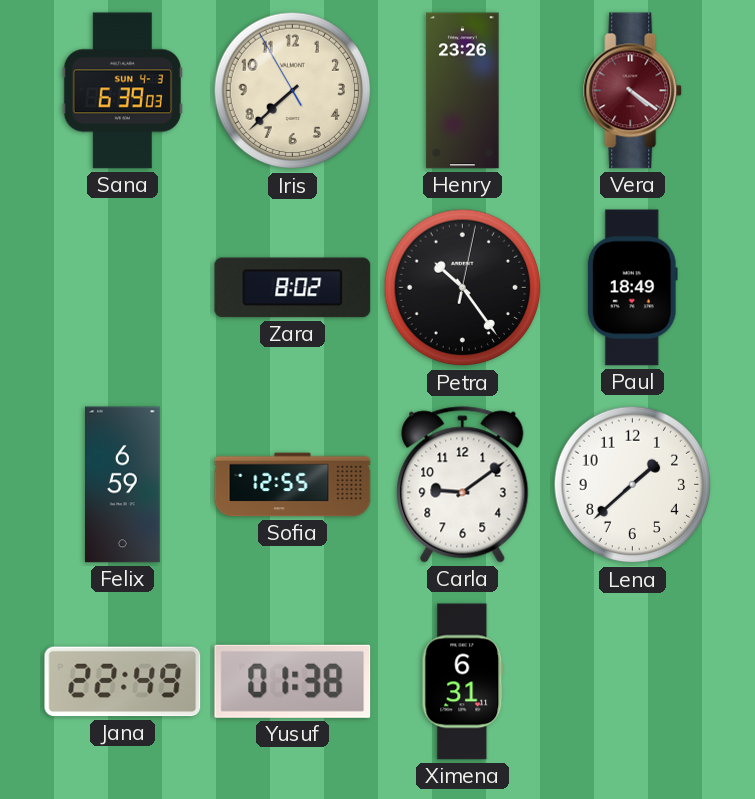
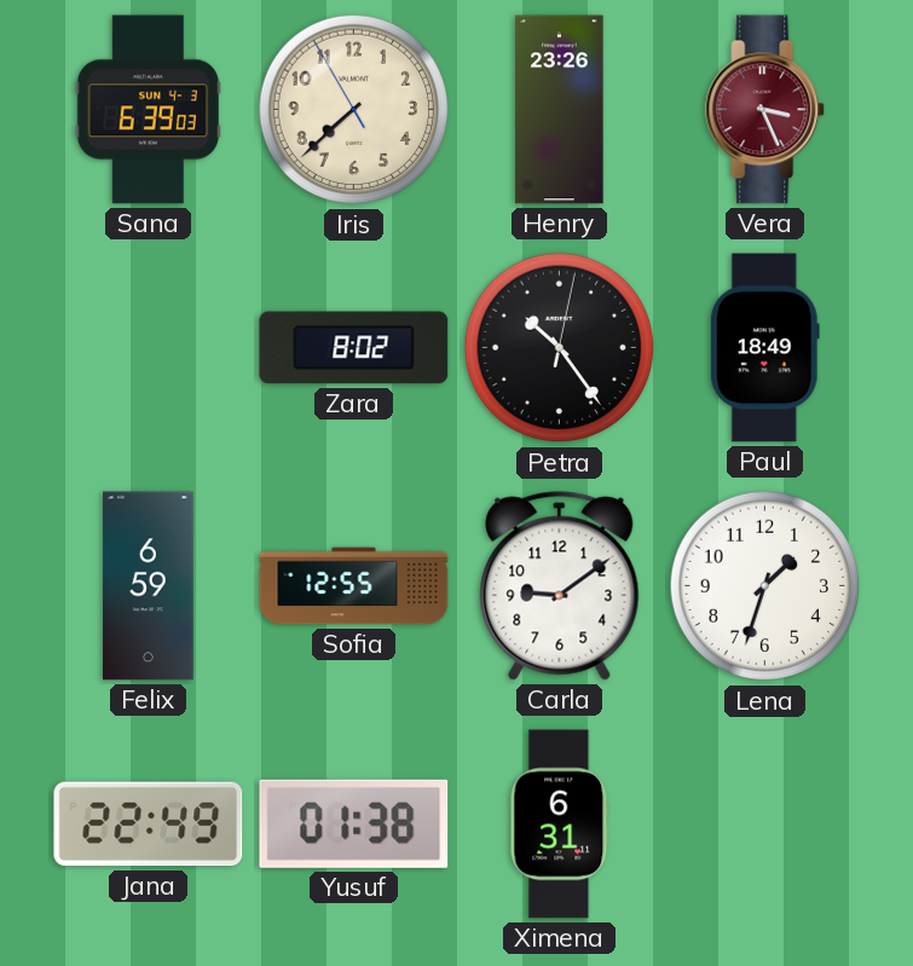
Vera: 4:21 -> 3:26
Lena: 1:38 -> 1:33
